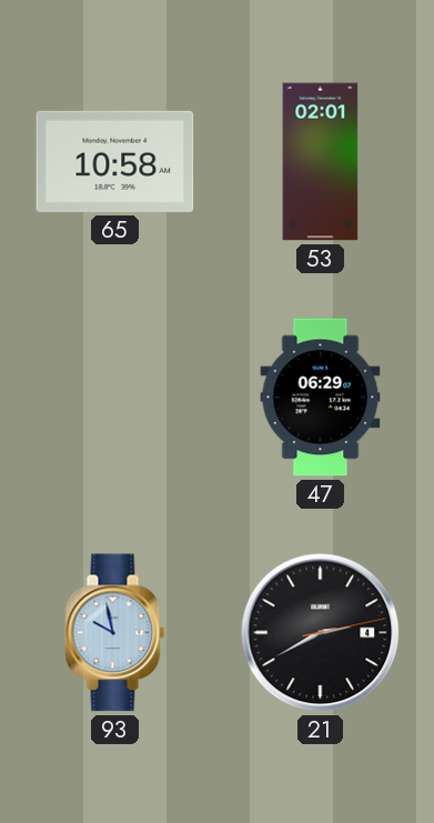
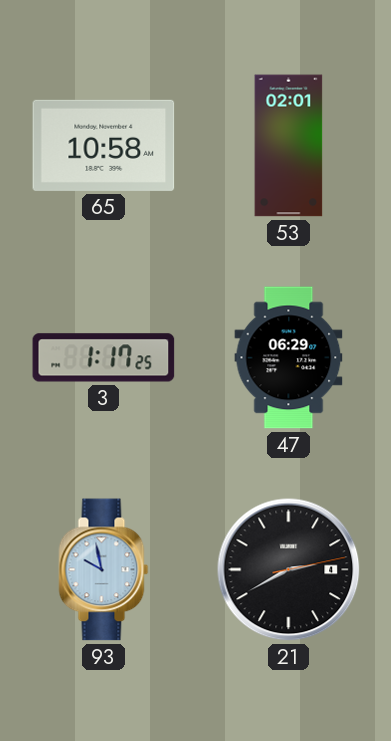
3: none -> 1:17
